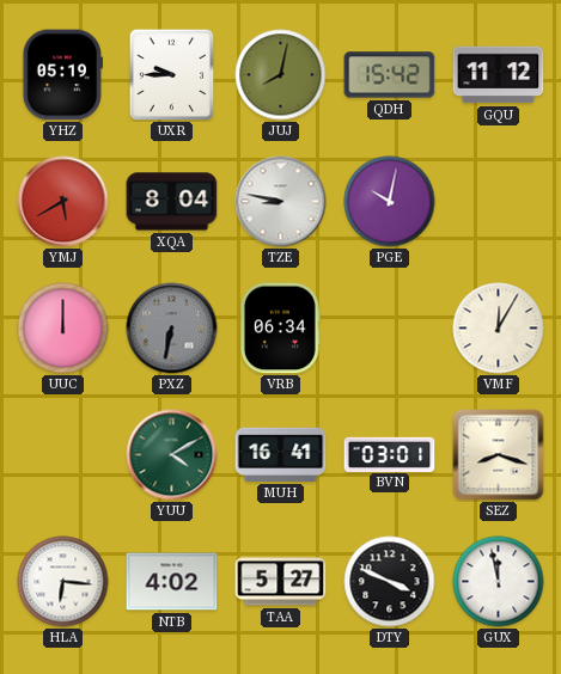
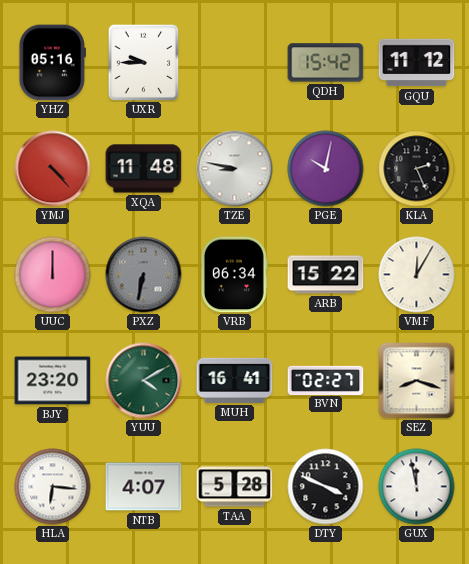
YHZ: 05:19 -> 05:16
JUJ: 8:02 -> none
YMJ: 5:40 -> 4:23
XQA: 8:04 -> 11:48
KLA: none -> 2:26
ARB: none -> 15:22
BJY: none -> 23:20
BVN: 03:01 -> 02:27
NTB: 4:02 -> 4:07
TAA: 5:27 -> 5:28
